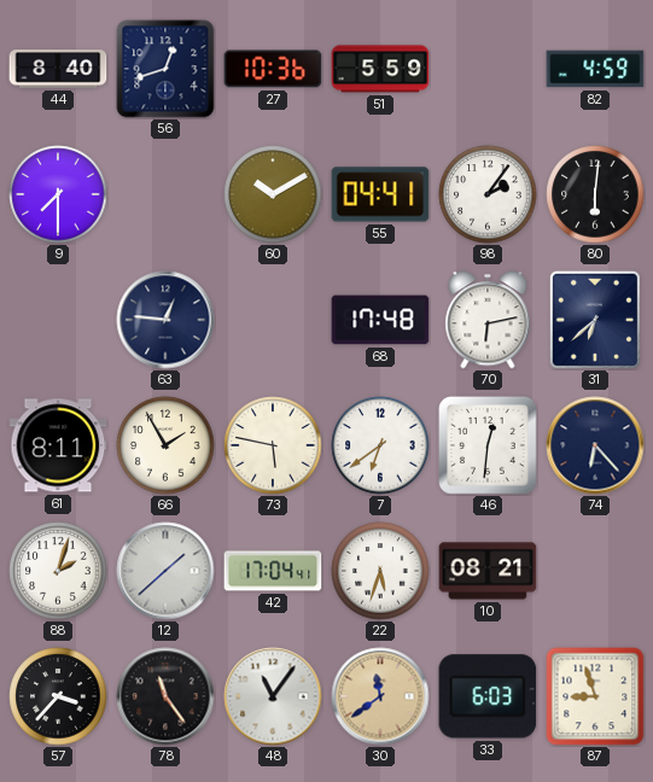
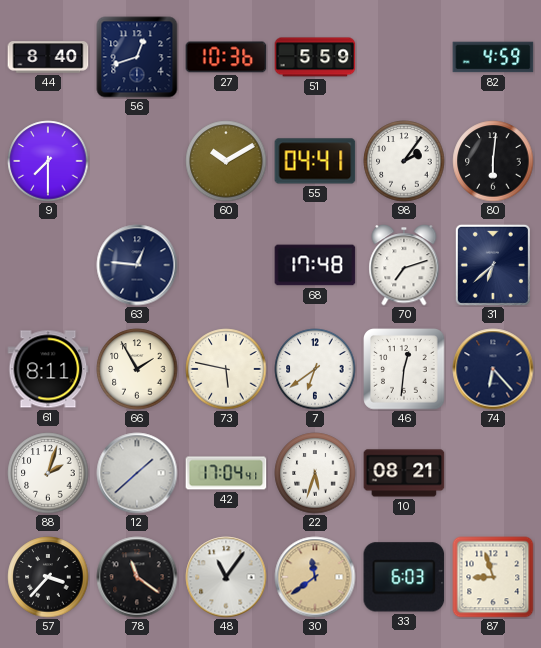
70: 6:13 -> 7:12
78: 11:24 -> 11:21
